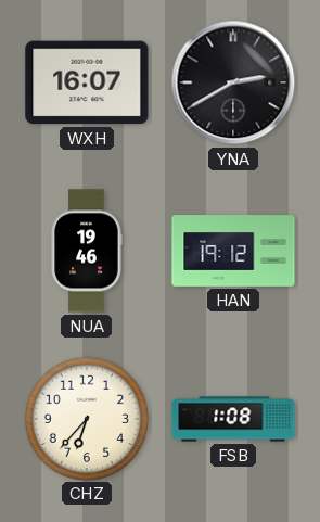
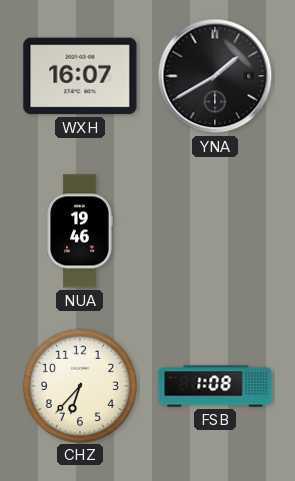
YNA: 2:40 -> 1:40
HAN: 19:12 -> none
